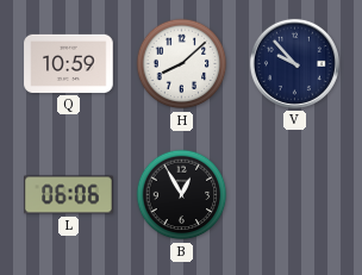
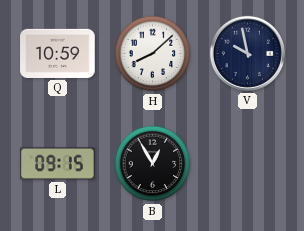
V: 9:53 -> 9:58
L: 06:06 -> 09:15
